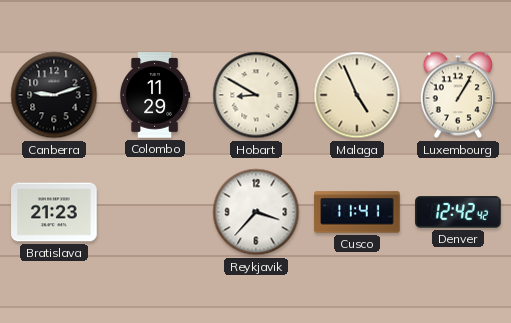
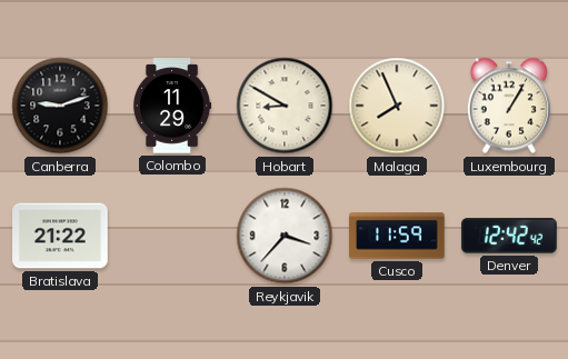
Malaga: 4:56 -> 7:56
Bratislava: 21:23 -> 21:22
Cusco: 11:41 -> 11:59
